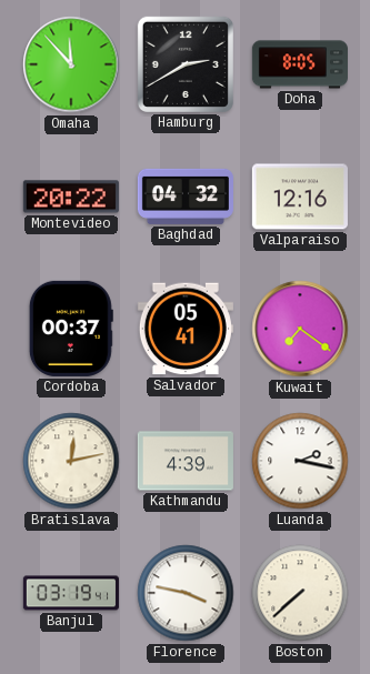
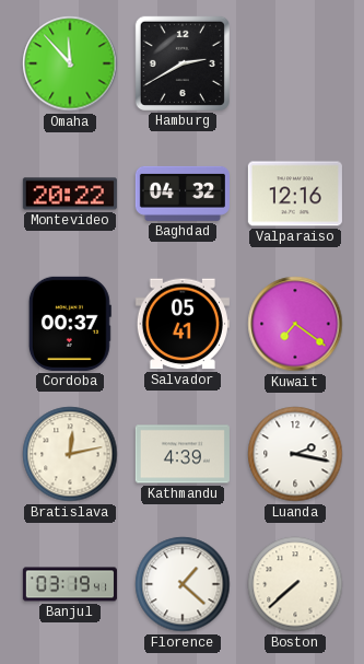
Doha: 8:05 -> none
Florence: 3:47 -> 1:22
